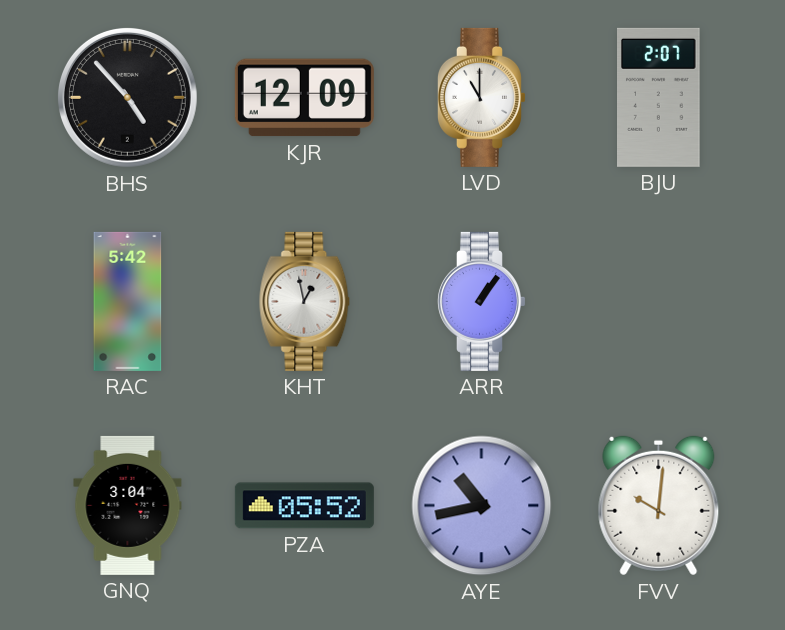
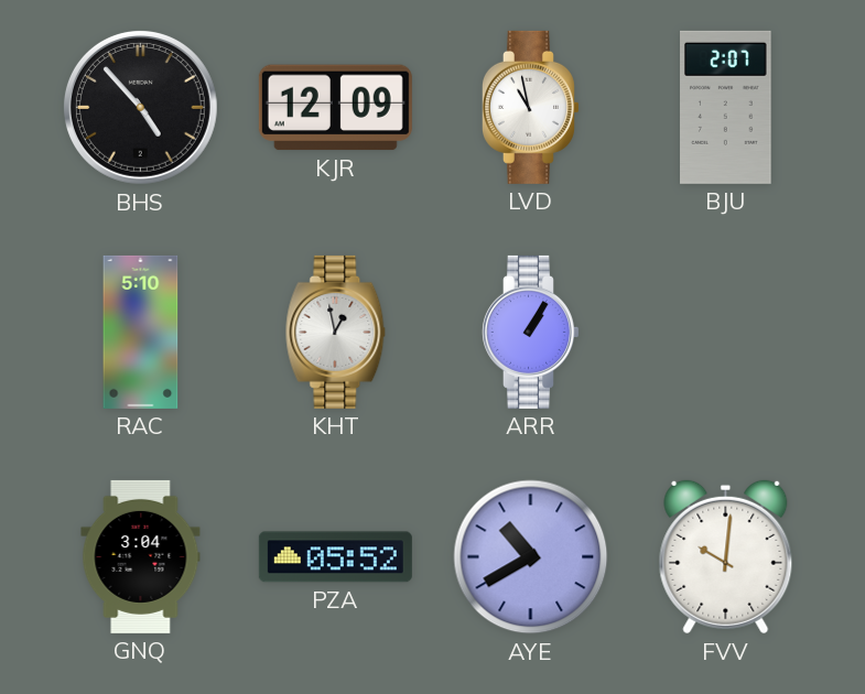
LVD: 11:00 -> 10:58
RAC: 5:42 -> 5:10
ARR: 1:06 -> 1:05
AYE: 10:43 -> 10:40
